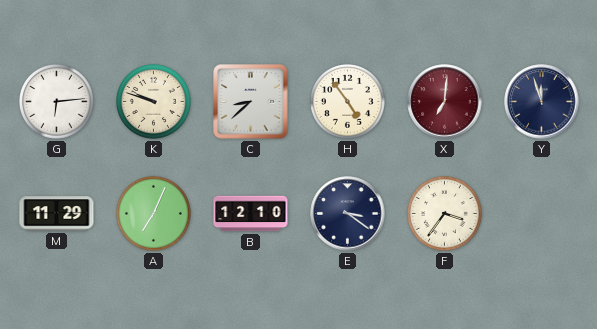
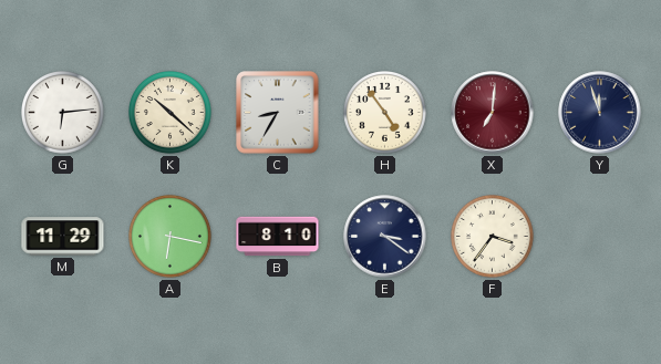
K: 9:48 -> 10:22
C: 8:38 -> 8:35
A: 7:04 -> 6:17
B: 12:10 -> 8:10
